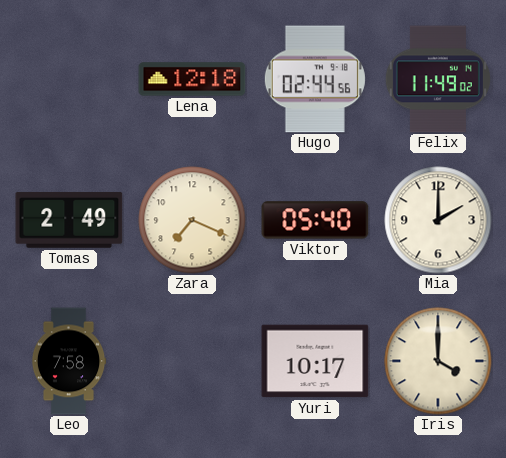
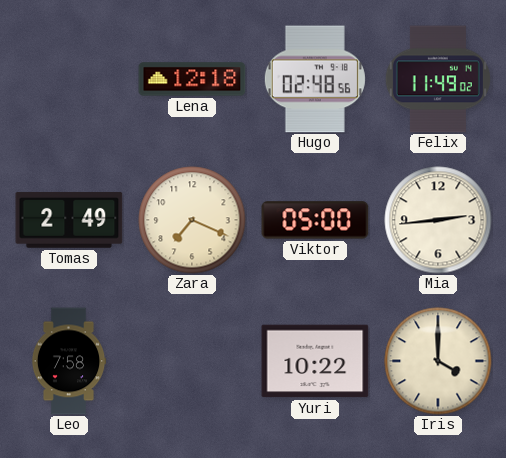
Hugo: 02:44 -> 02:48
Viktor: 05:40 -> 05:00
Mia: 2:00 -> 2:44
Yuri: 10:17 -> 10:22
